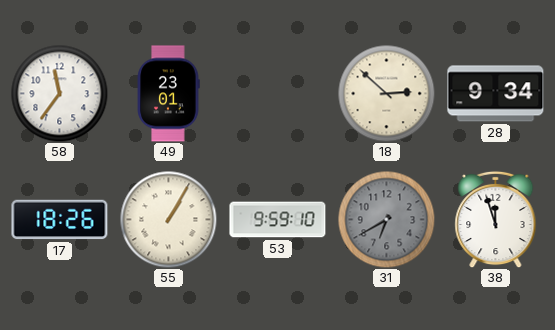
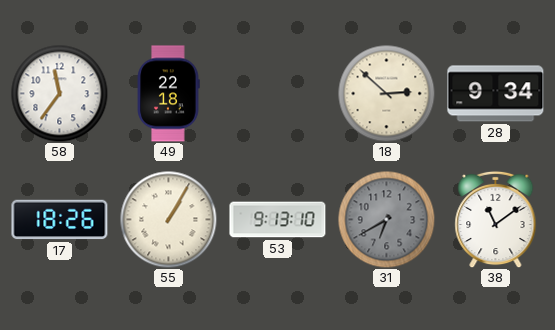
49: 23:01 -> 22:18
53: 9:59 -> 9:13
38: 11:57 -> 11:09
